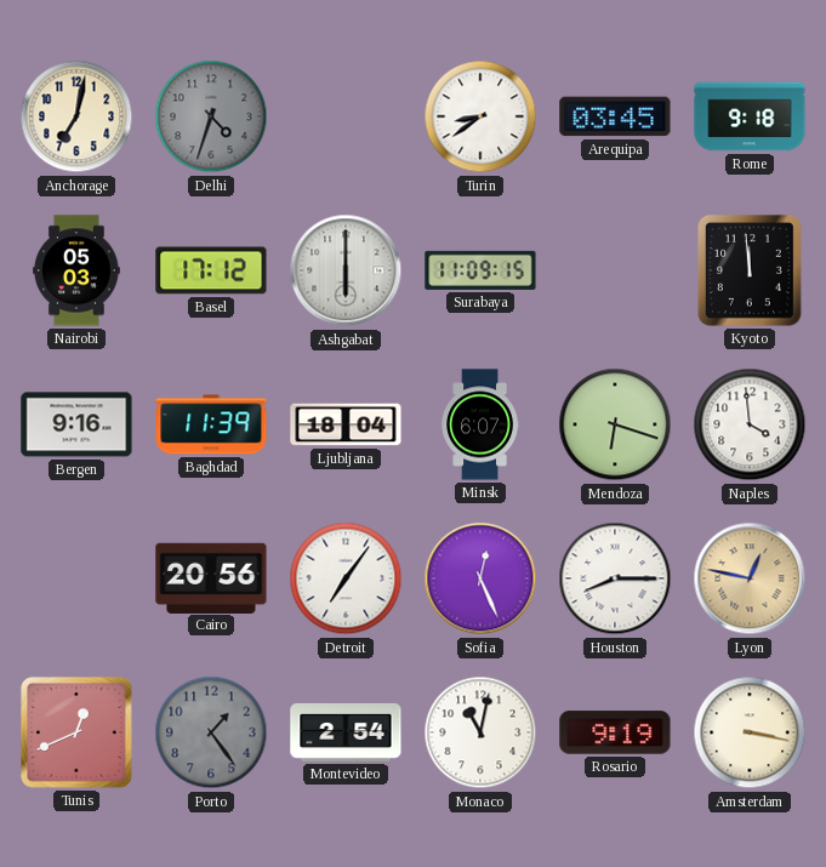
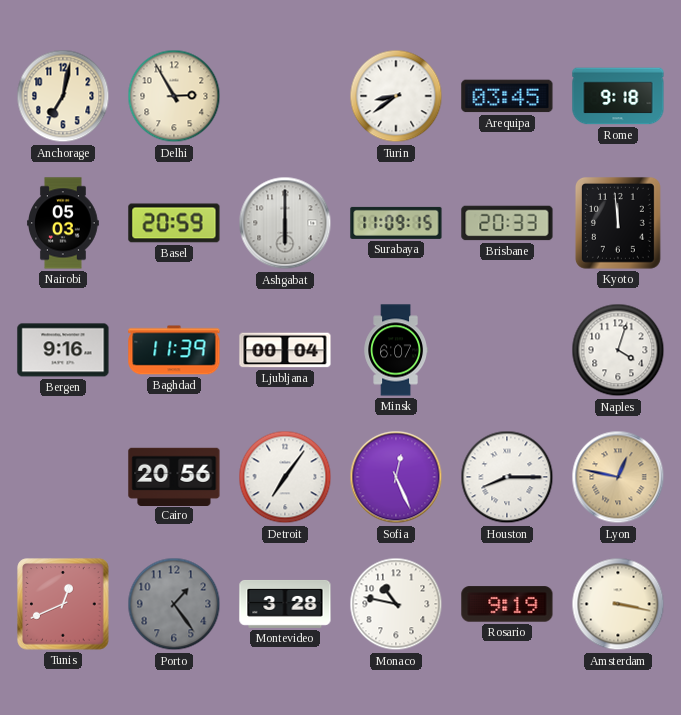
Delhi: 4:33 -> 2:55
Delhi dial: grey -> cream
Basel: 17:12 -> 20:59
Brisbane: none -> 20:33
Ljubljana: 18:04 -> 00:04
Mendoza: 6:18 -> none
Naples: 3:59 -> 4:03
Montevideo: 2:54 -> 3:28
Monaco: 11:02 -> 10:47
